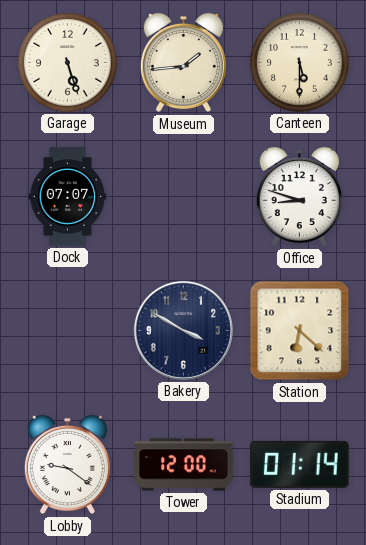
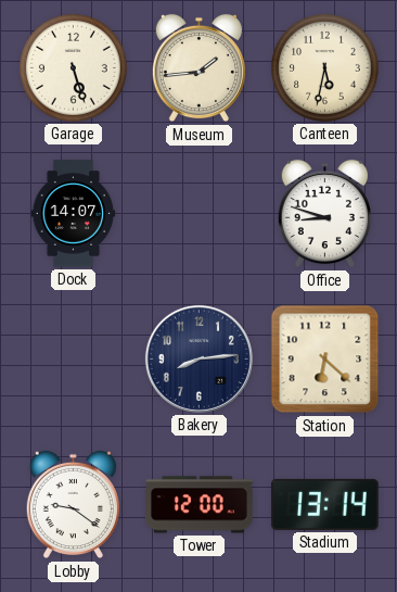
Canteen: 5:30 -> 5:32
Dock: 07:07 -> 14:07
Bakery: 3:50 -> 8:14
Stadium: 01:14 -> 13:14
